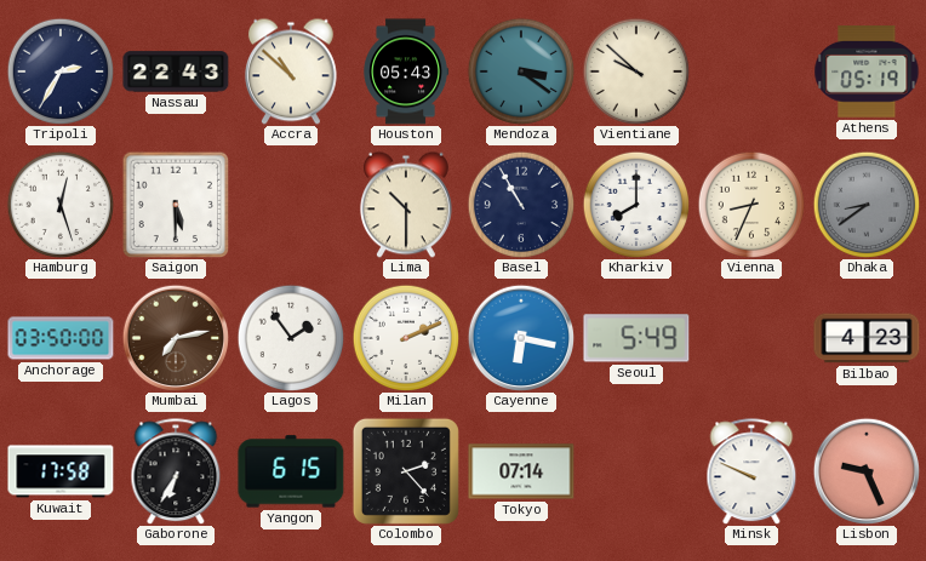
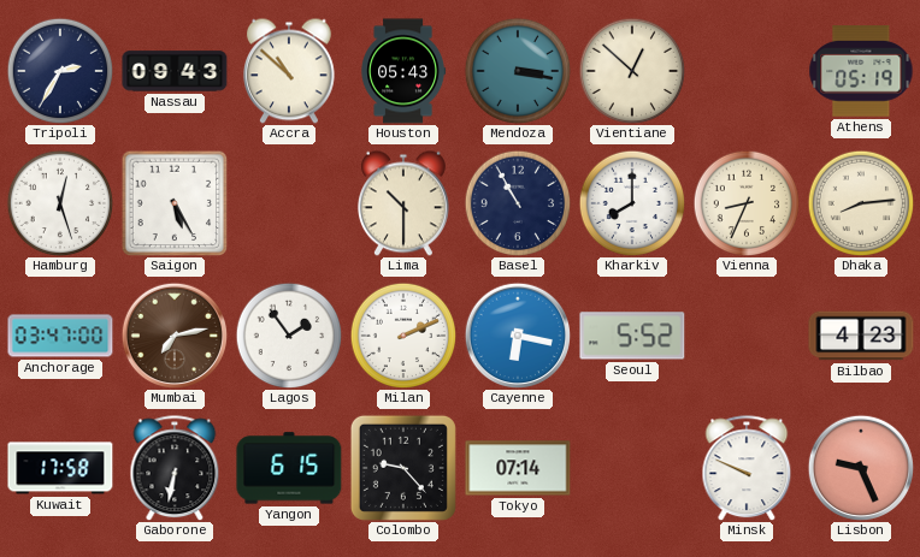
Nassau: 22:43 -> 09:43
Mendoza: 3:21 -> 3:17
Vientiane: 9:52 -> 12:52
Saigon: 5:30 -> 5:25
Dhaka: 8:39 -> 8:14
Dhaka dial: grey -> cream
Anchorage: 03:50 -> 03:47
Seoul: 5:49 -> 5:52
Gaborone: 6:35 -> 6:32
Colombo: 2:23 -> 9:23
